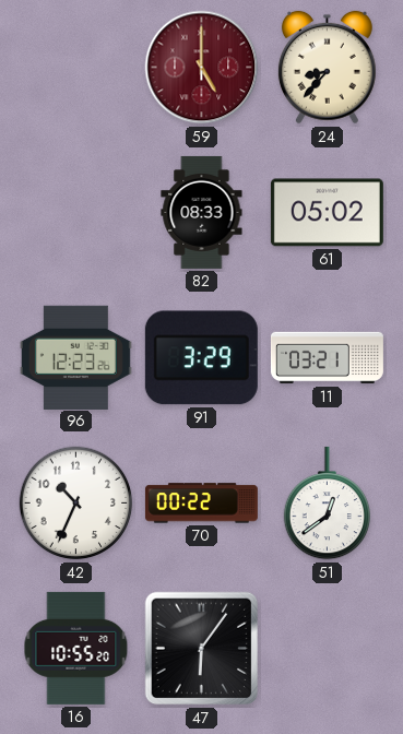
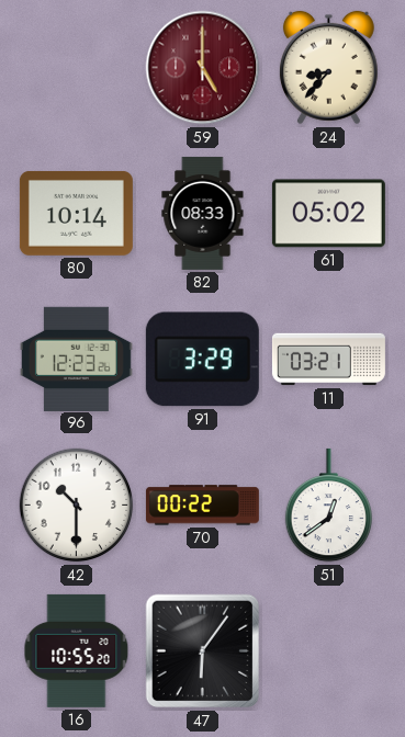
80: none -> 10:14
42: 10:34 -> 10:30
